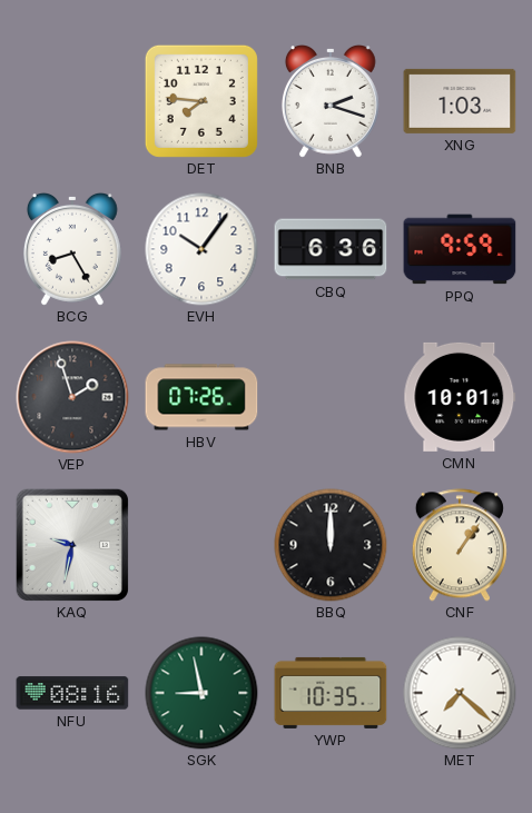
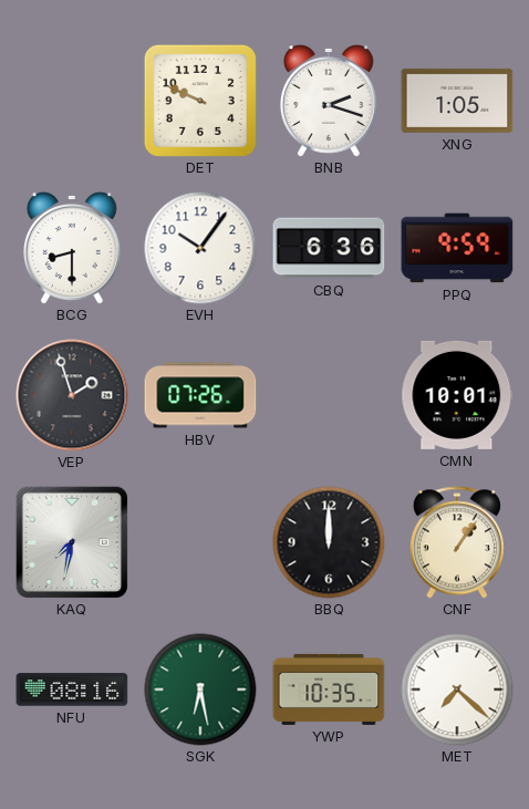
DET: 7:46 -> 9:49
XNG: 1:03 -> 1:05
BCG: 8:25 -> 8:30
KAQ: 9:32 -> 7:32
SGK: 8:58 -> 6:28
